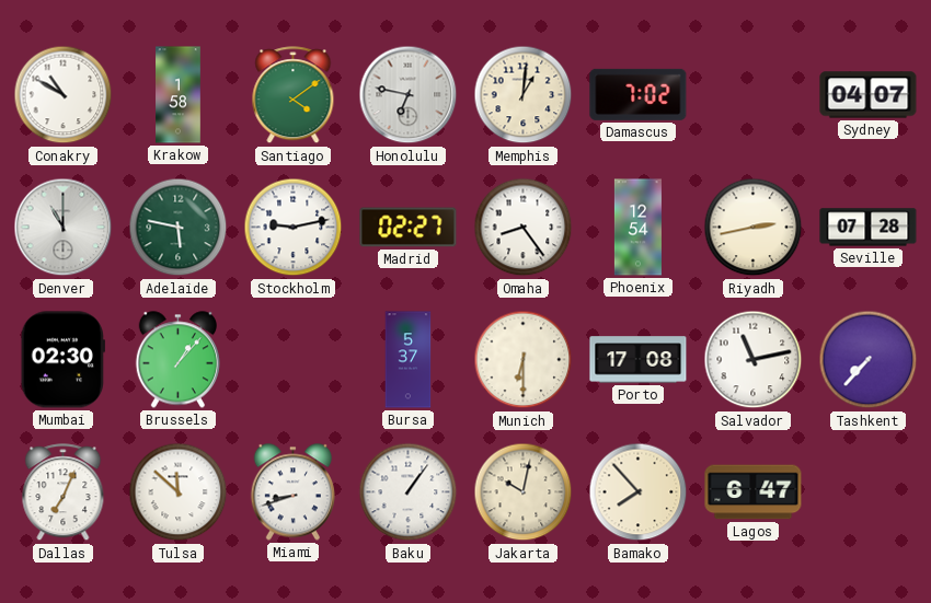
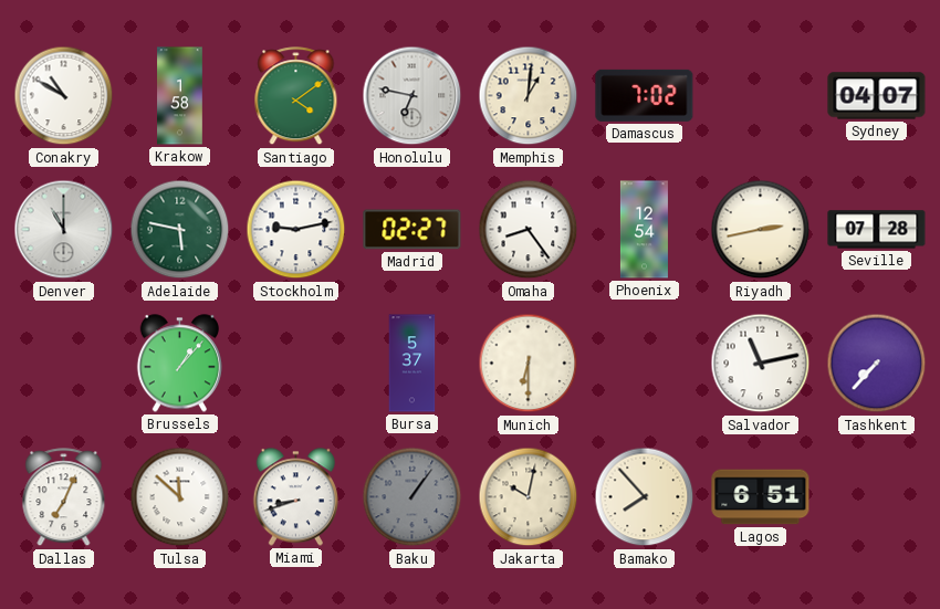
Mumbai: 02:30 -> none
Porto: 17:08 -> none
Baku dial: white -> grey
Lagos: 6:47 -> 6:51
